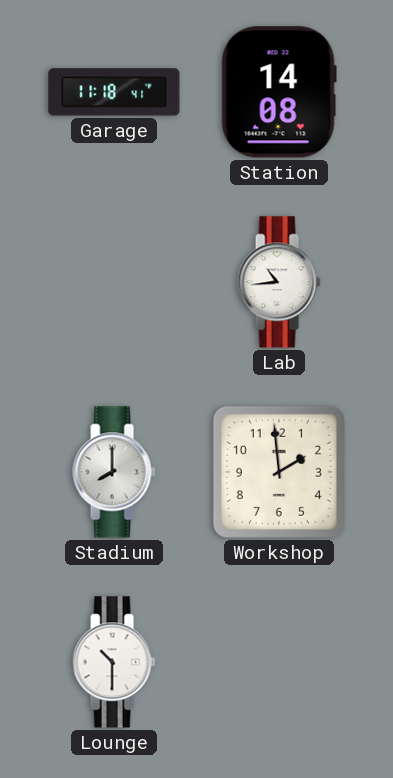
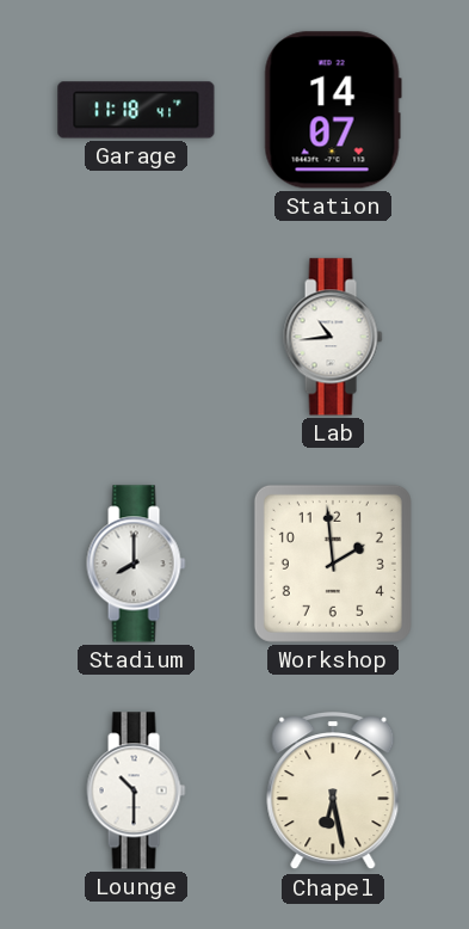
Station: 14:08 -> 14:07
Chapel: none -> 6:28
